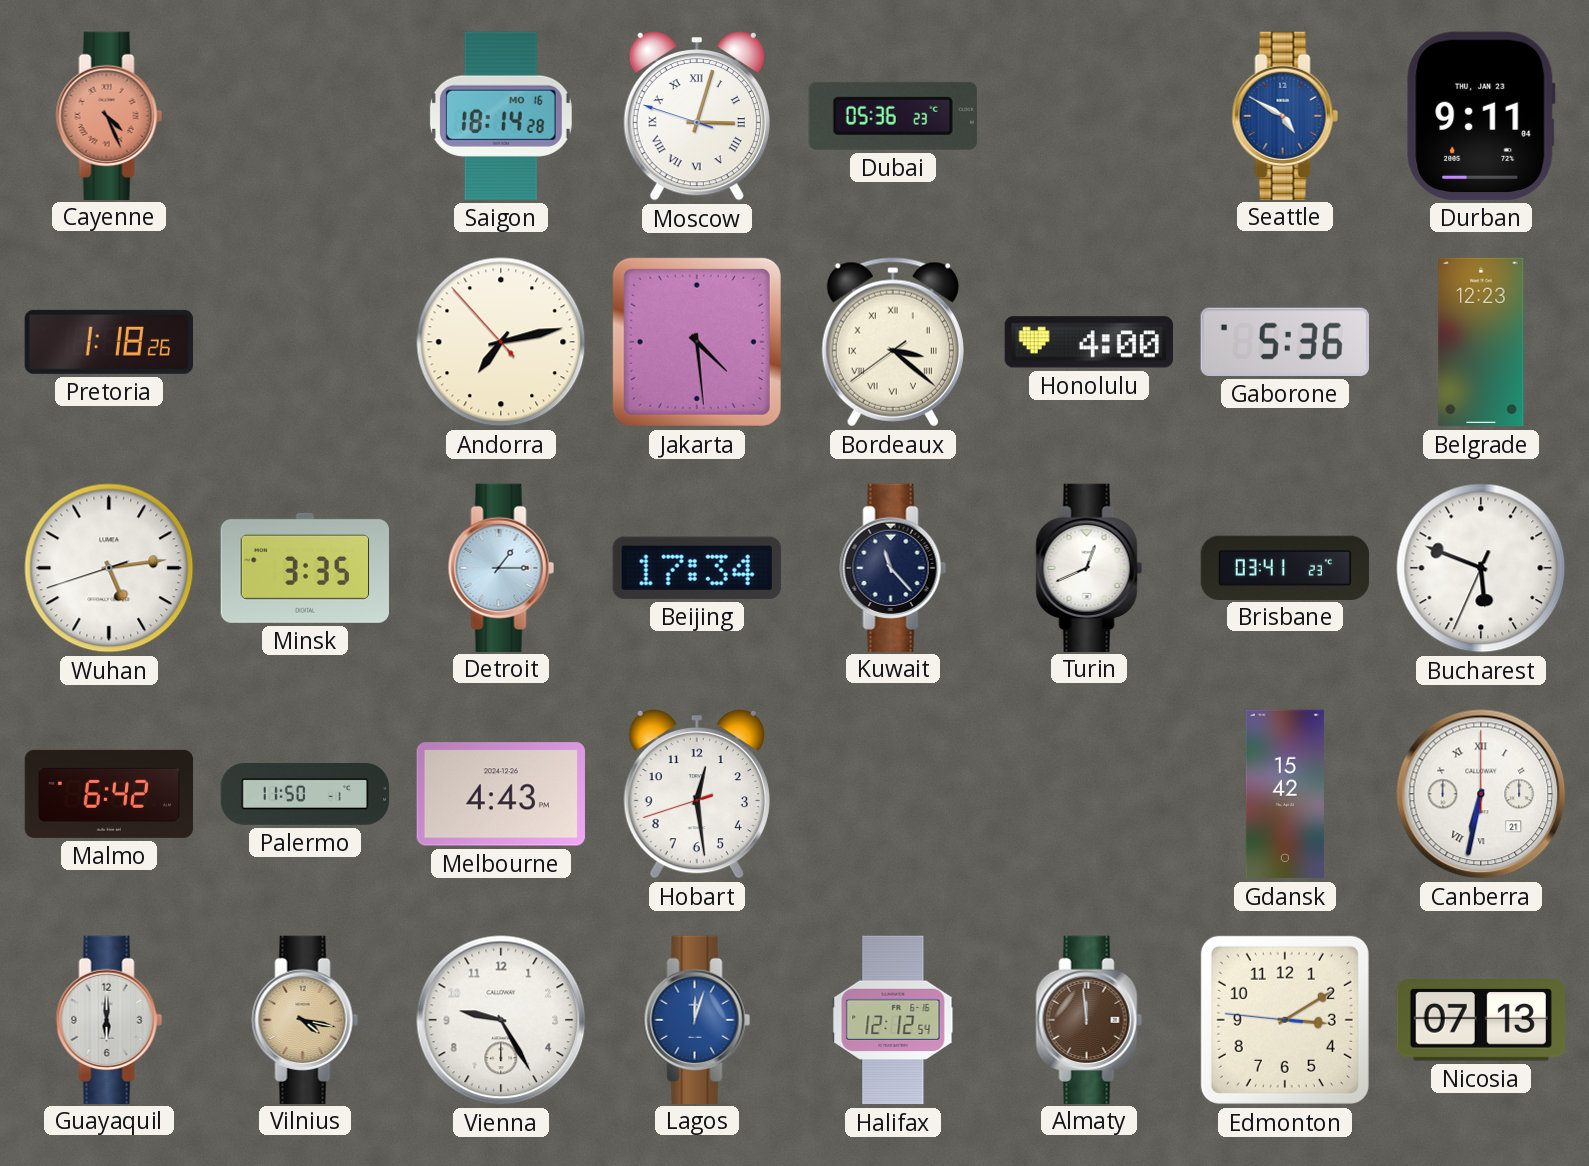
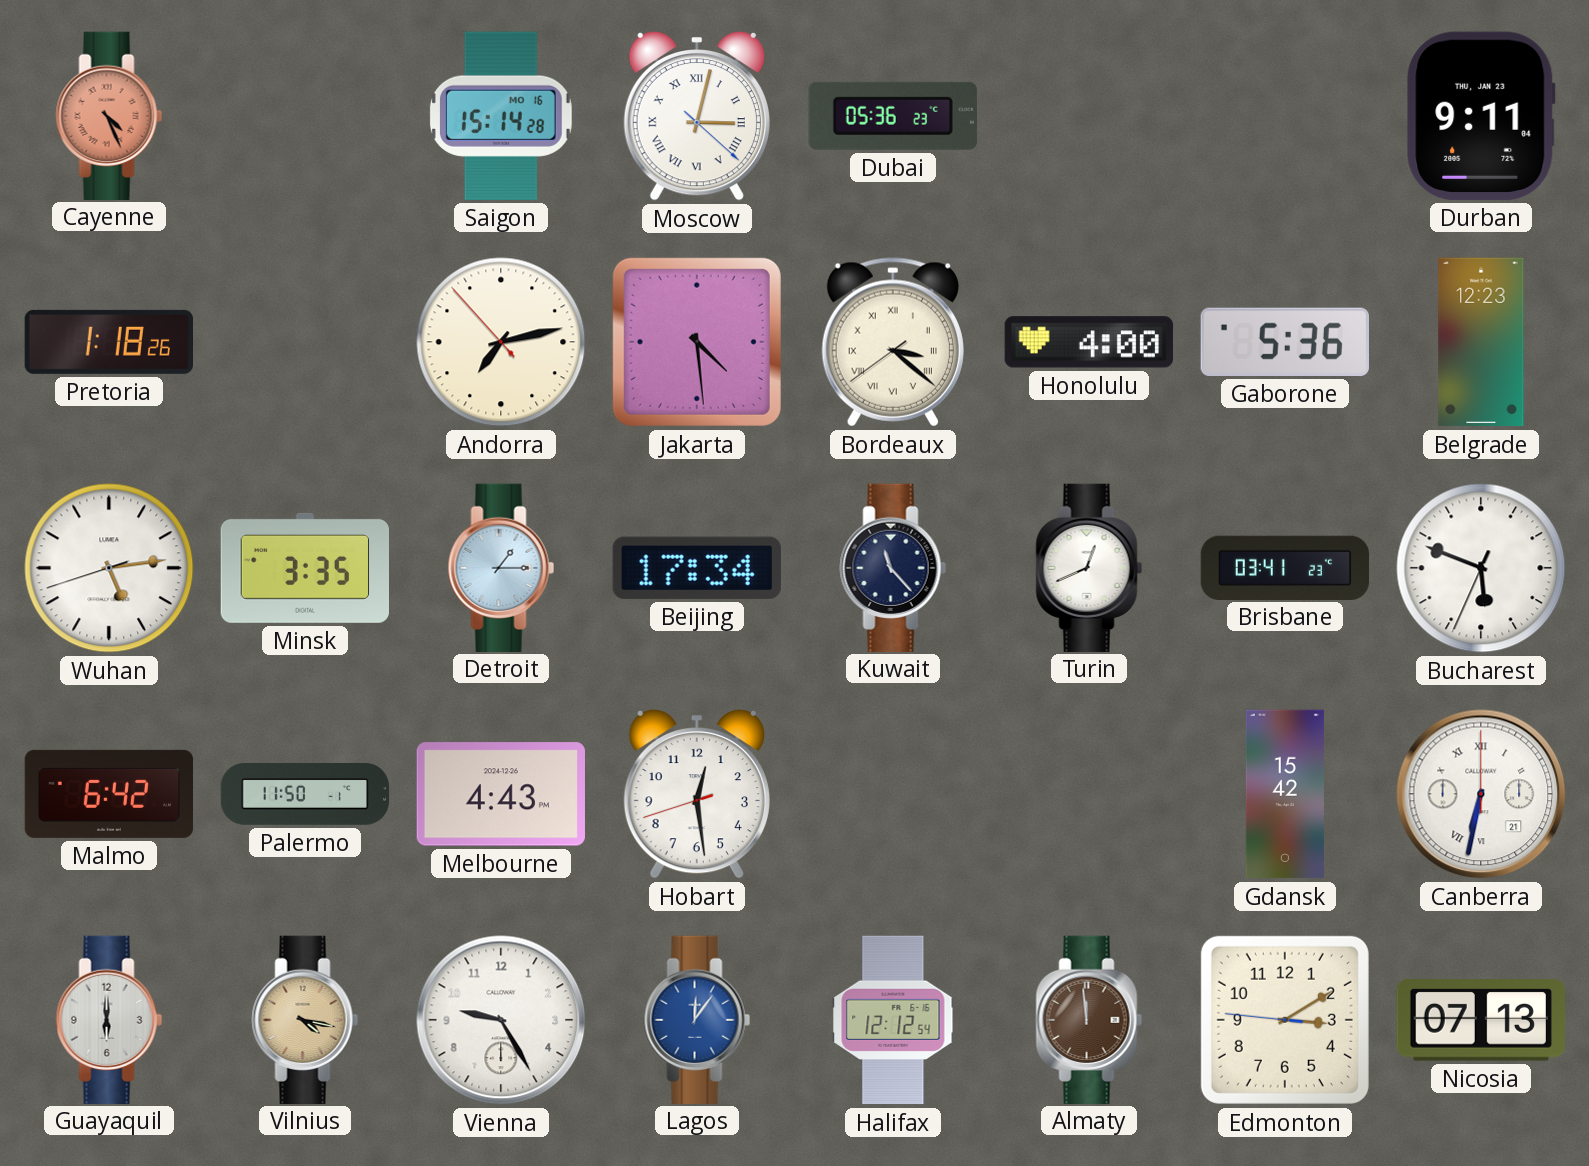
Saigon: 18:14 -> 15:14
Moscow: 3:02:48 -> 3:02:22
Seattle: 4:50 -> none
Lagos: 12:03 -> 12:06
